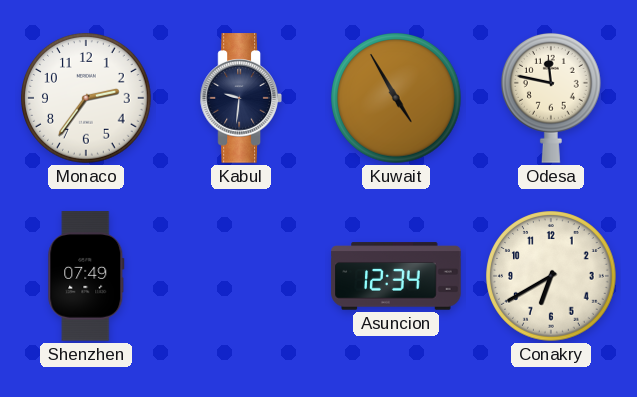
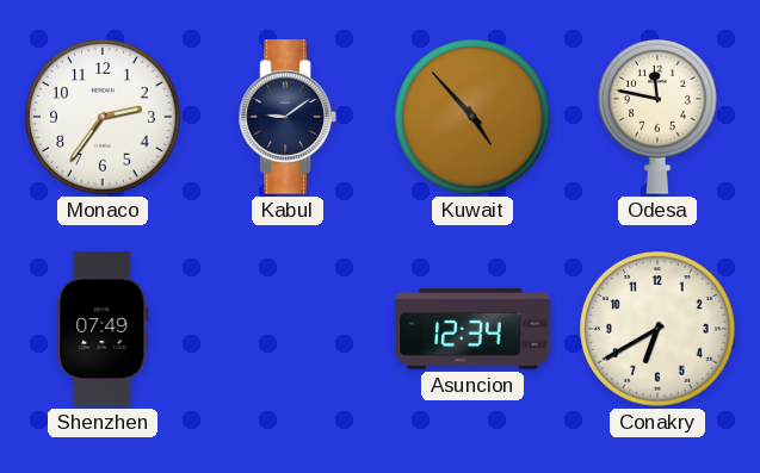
Kabul: 9:31 -> 9:09
Kuwait: 4:55 -> 4:53
